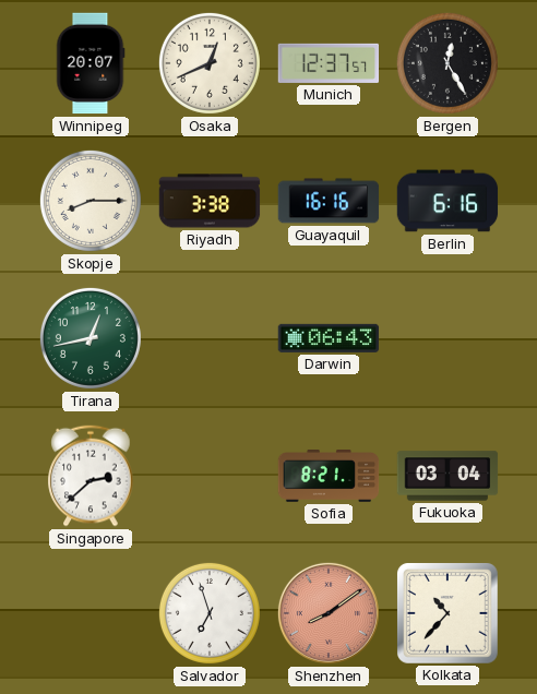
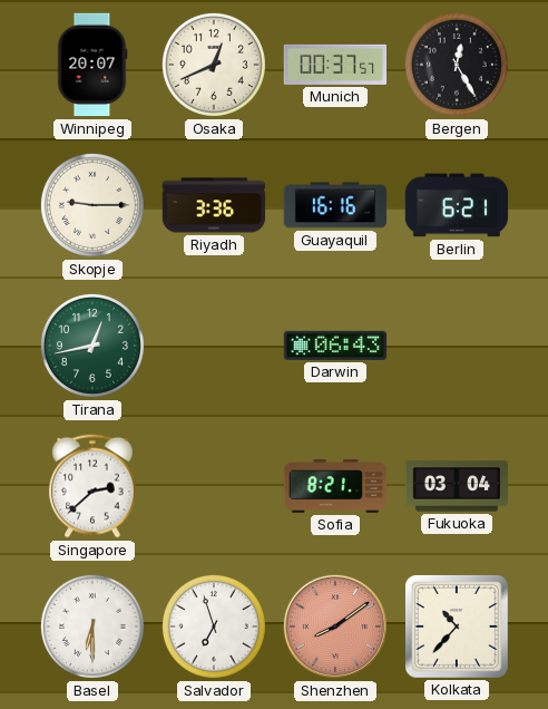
Munich: 12:37 -> 00:37
Skopje: 8:15 -> 9:15
Riyadh: 3:38 -> 3:36
Berlin: 6:16 -> 6:21
Basel: none -> 6:30
